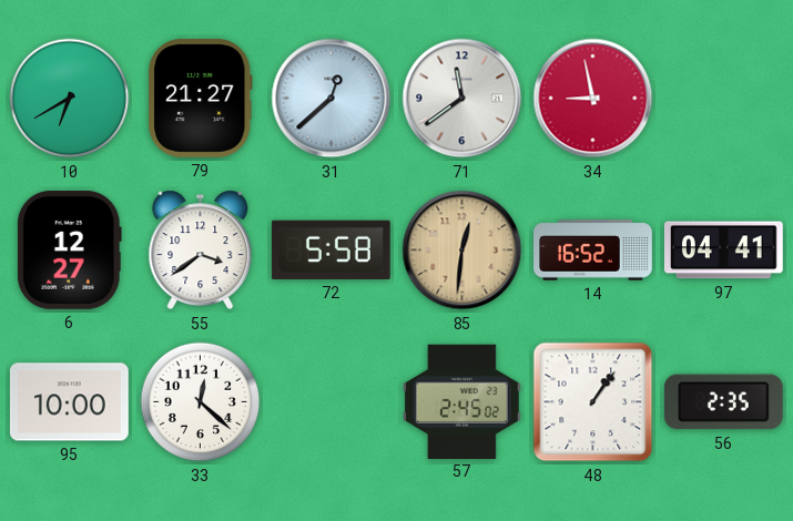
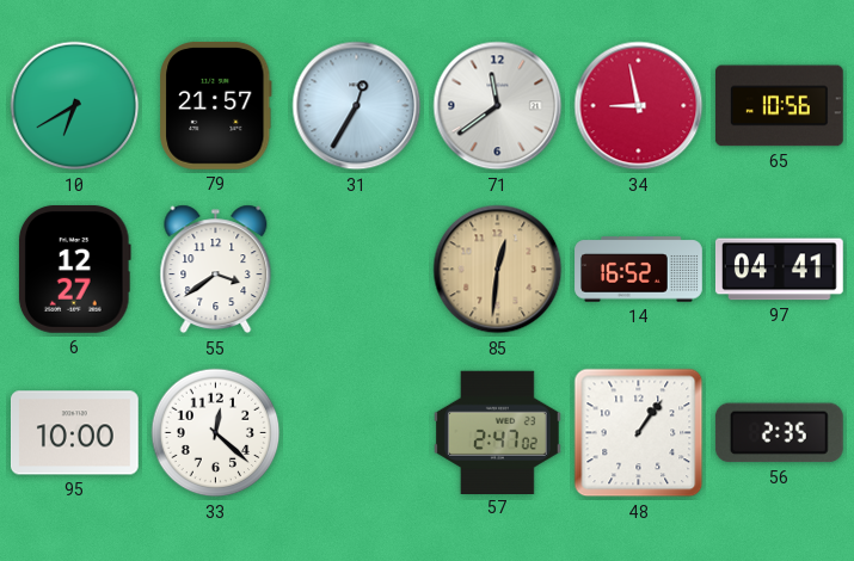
79: 21:27 -> 21:57
31: 12:38 -> 12:35
65: none -> 10:56
72: 5:58 -> none
57: 2:45 -> 2:47
